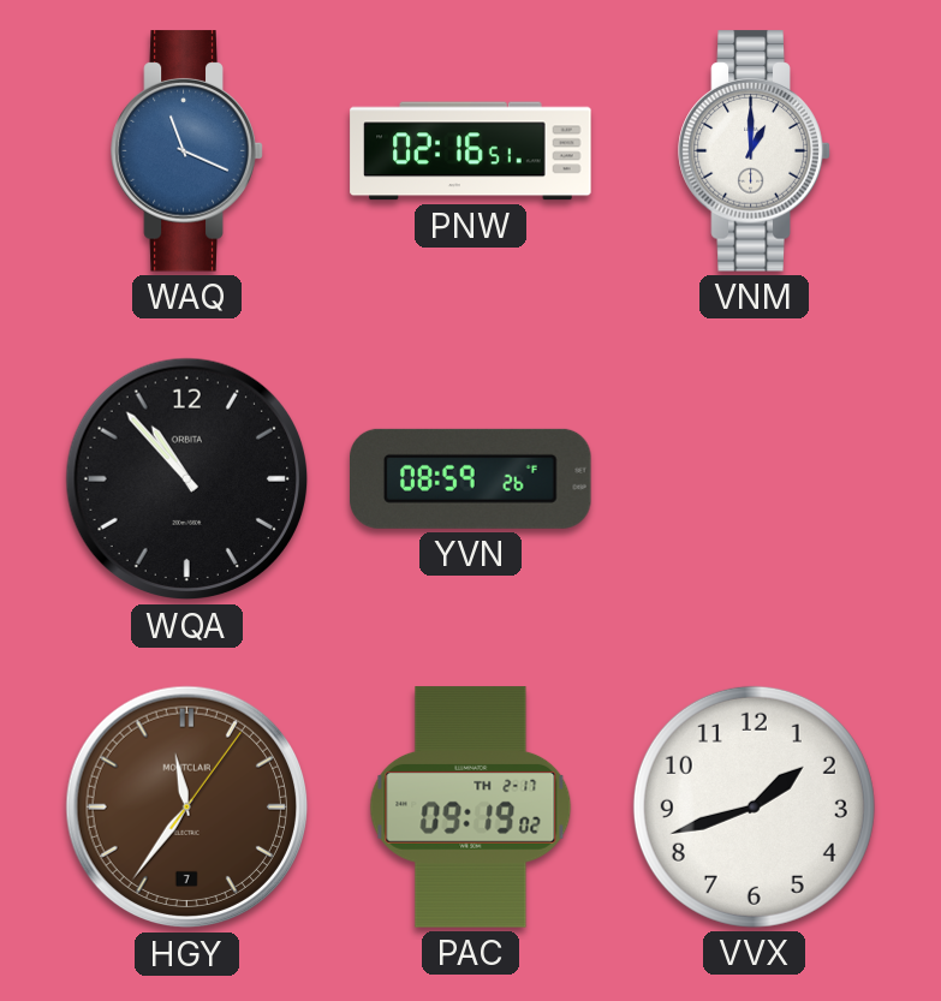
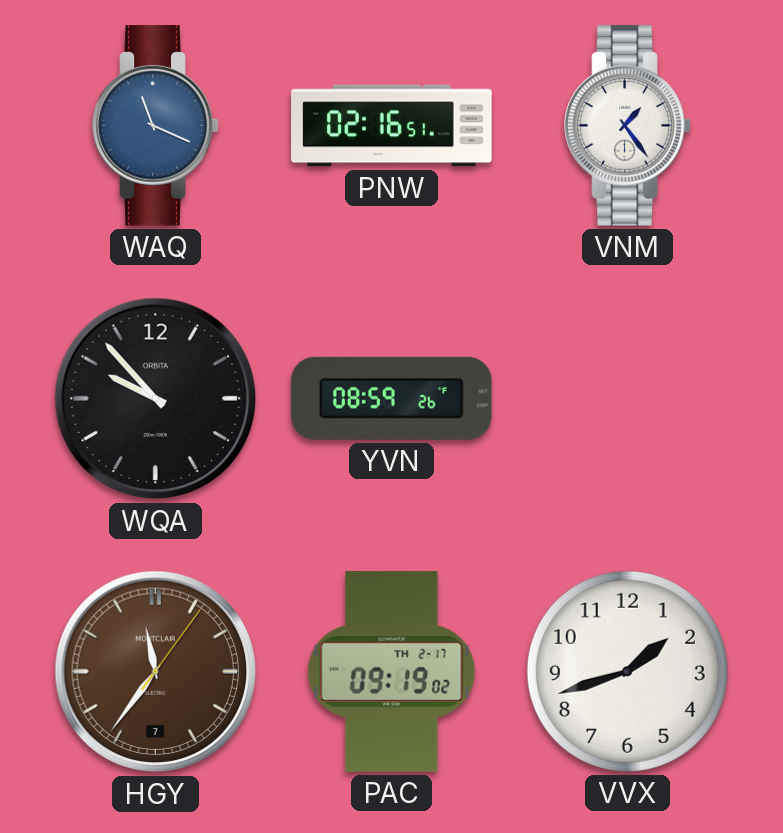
VNM: 1:00 -> 1:24
WQA: 10:53 -> 9:53
